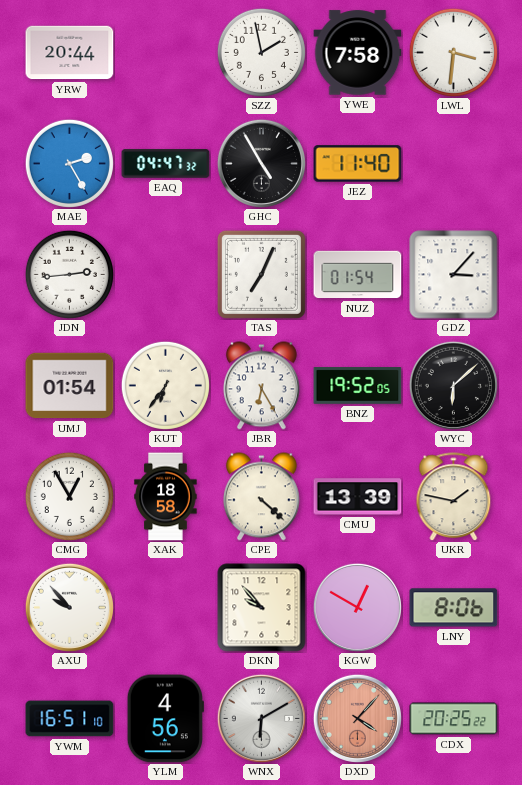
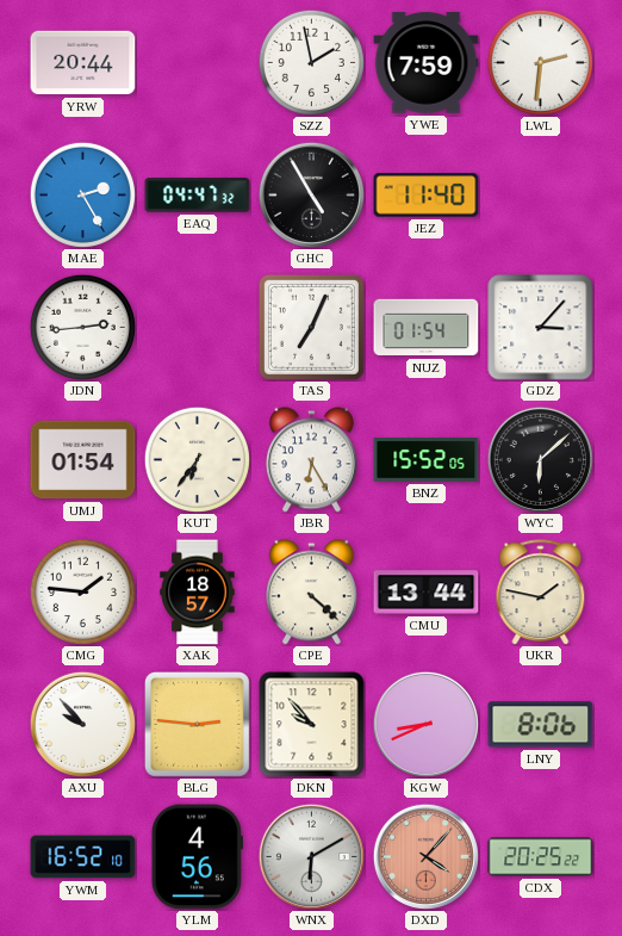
YWE: 7:58 -> 7:59
LWL: 3:31 -> 2:31
BNZ: 19:52 -> 15:52
CMG: 12:55 -> 1:46
XAK: 18:58 -> 18:57
CMU: 13:39 -> 13:44
BLG: none -> 2:46
KGW: 12:50 -> 8:41
YWM: 16:51 -> 16:52
